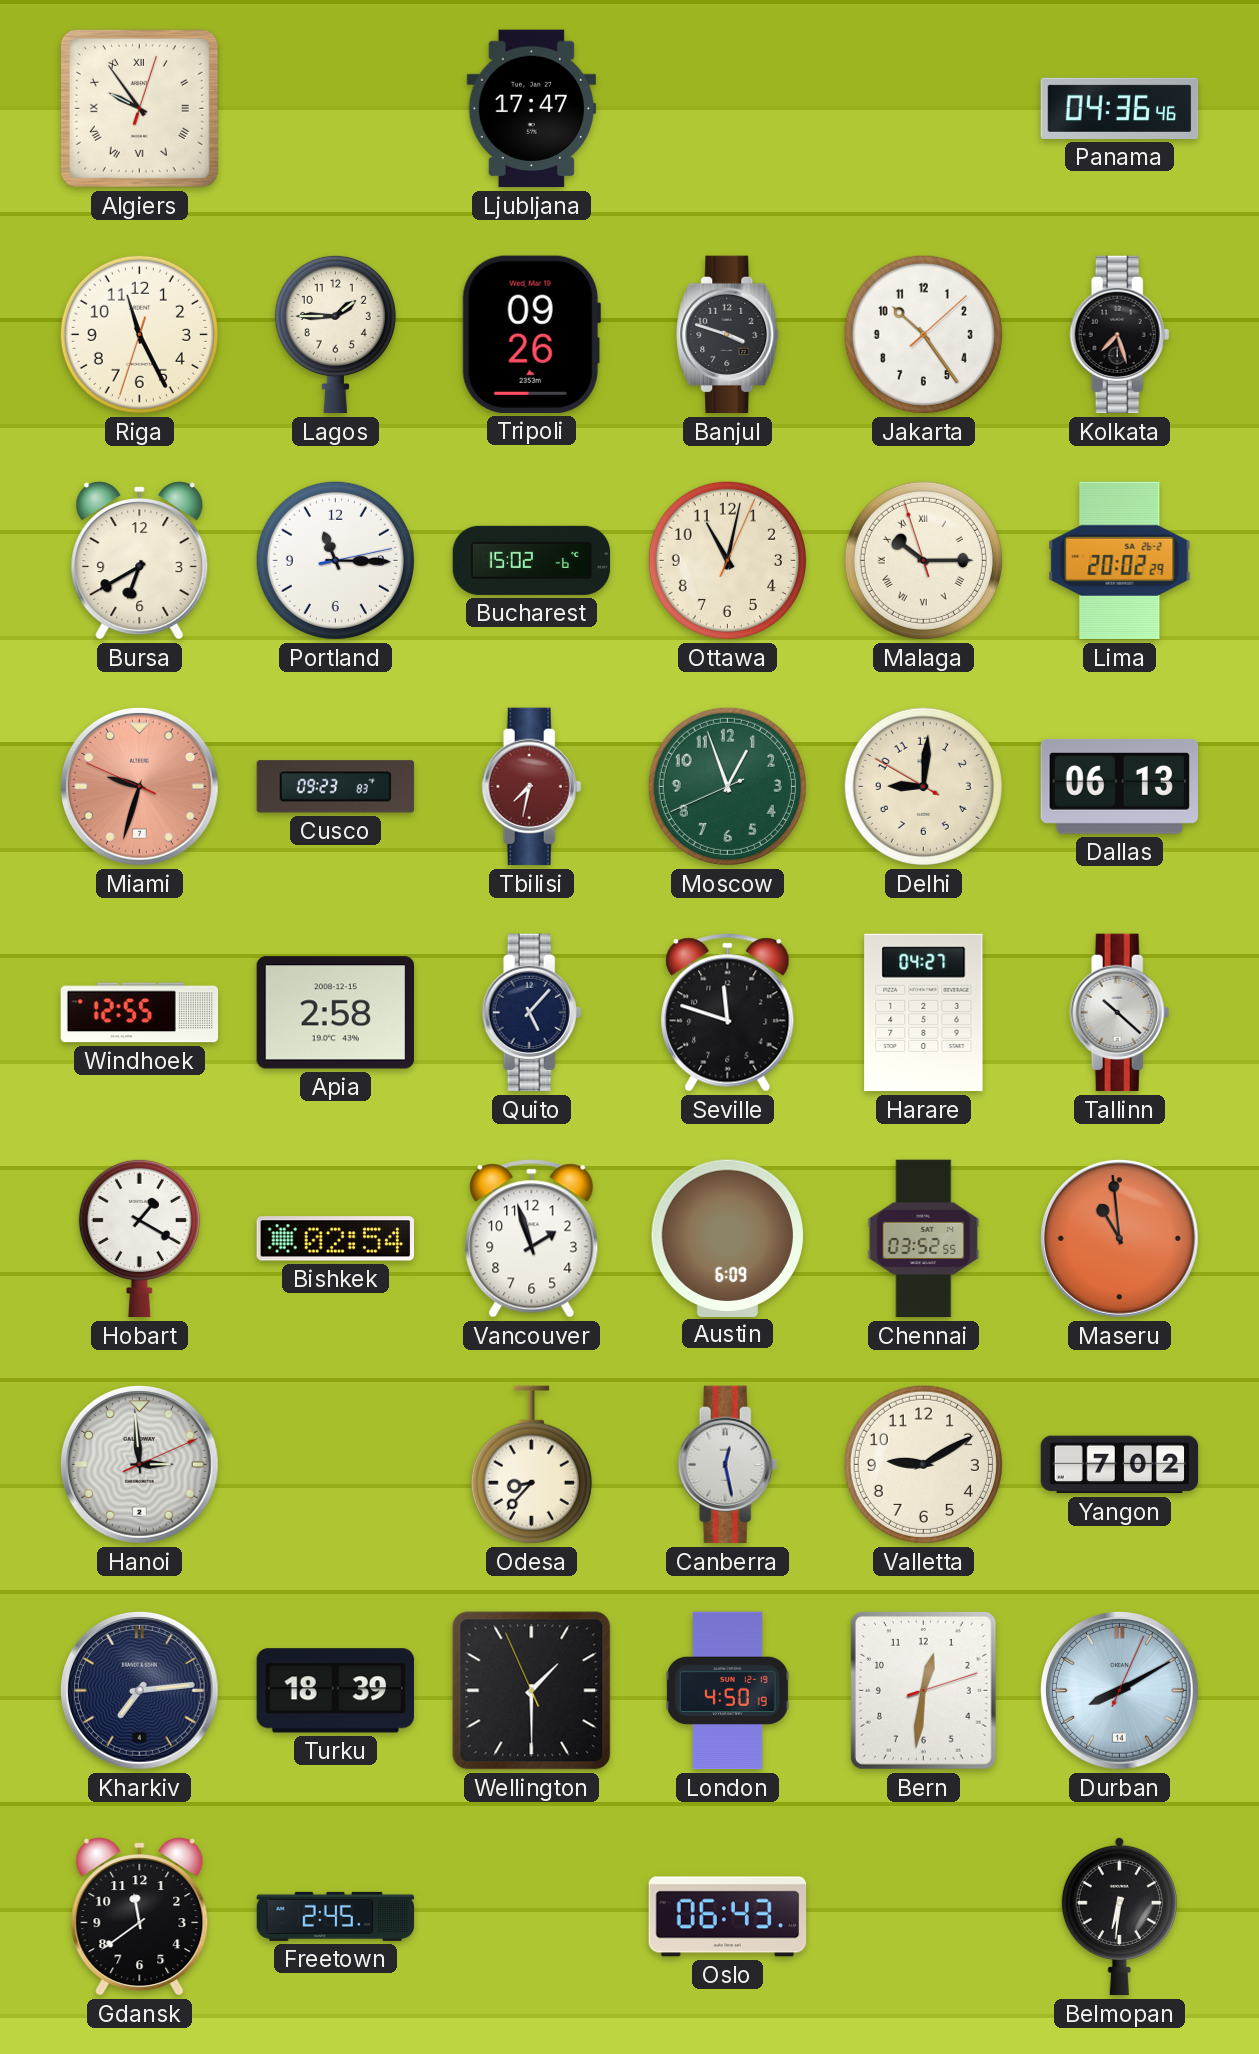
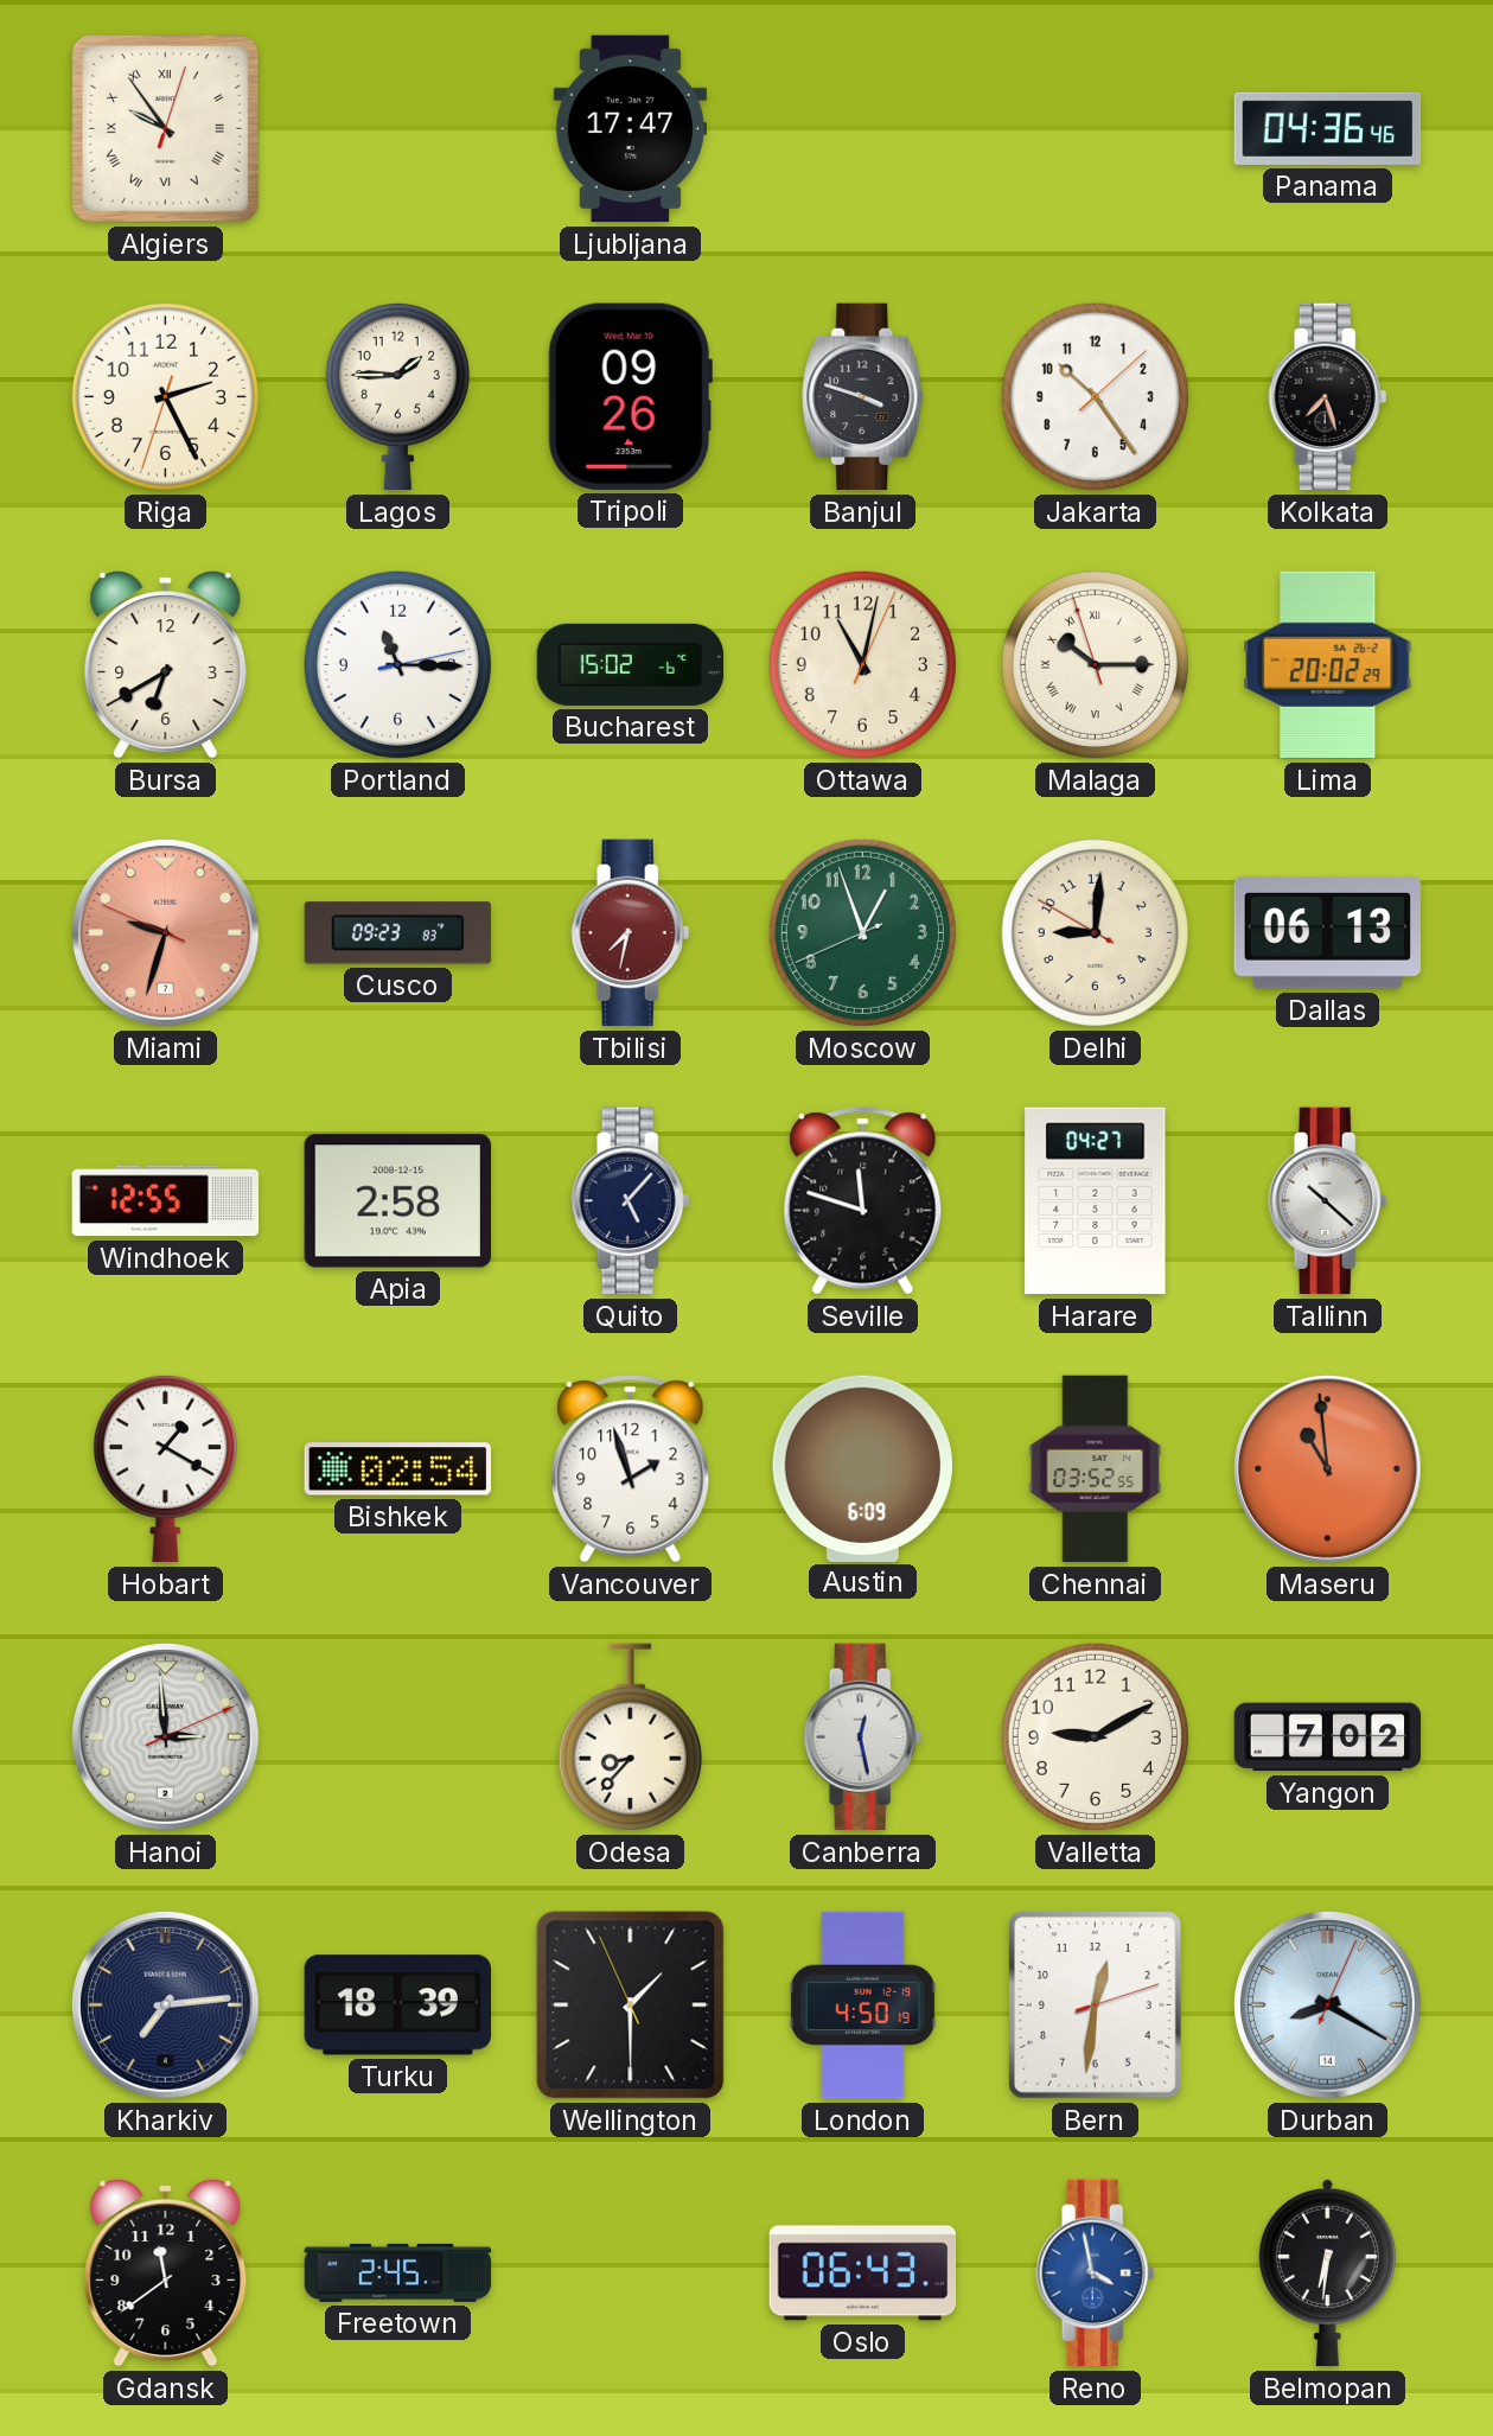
Riga: 11:25 -> 2:25
Durban: 8:10 -> 8:20
Reno: none -> 3:58
